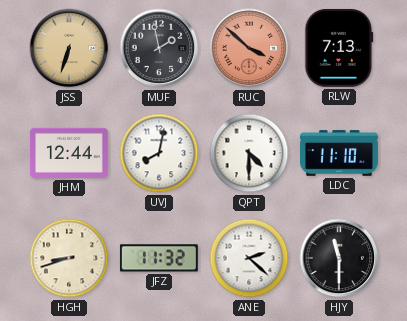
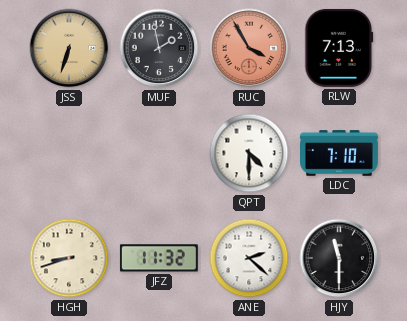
RUC: 3:52 -> 3:55
JHM: 12:44 -> none
UVJ: 8:02 -> none
LDC: 11:10 -> 7:10
